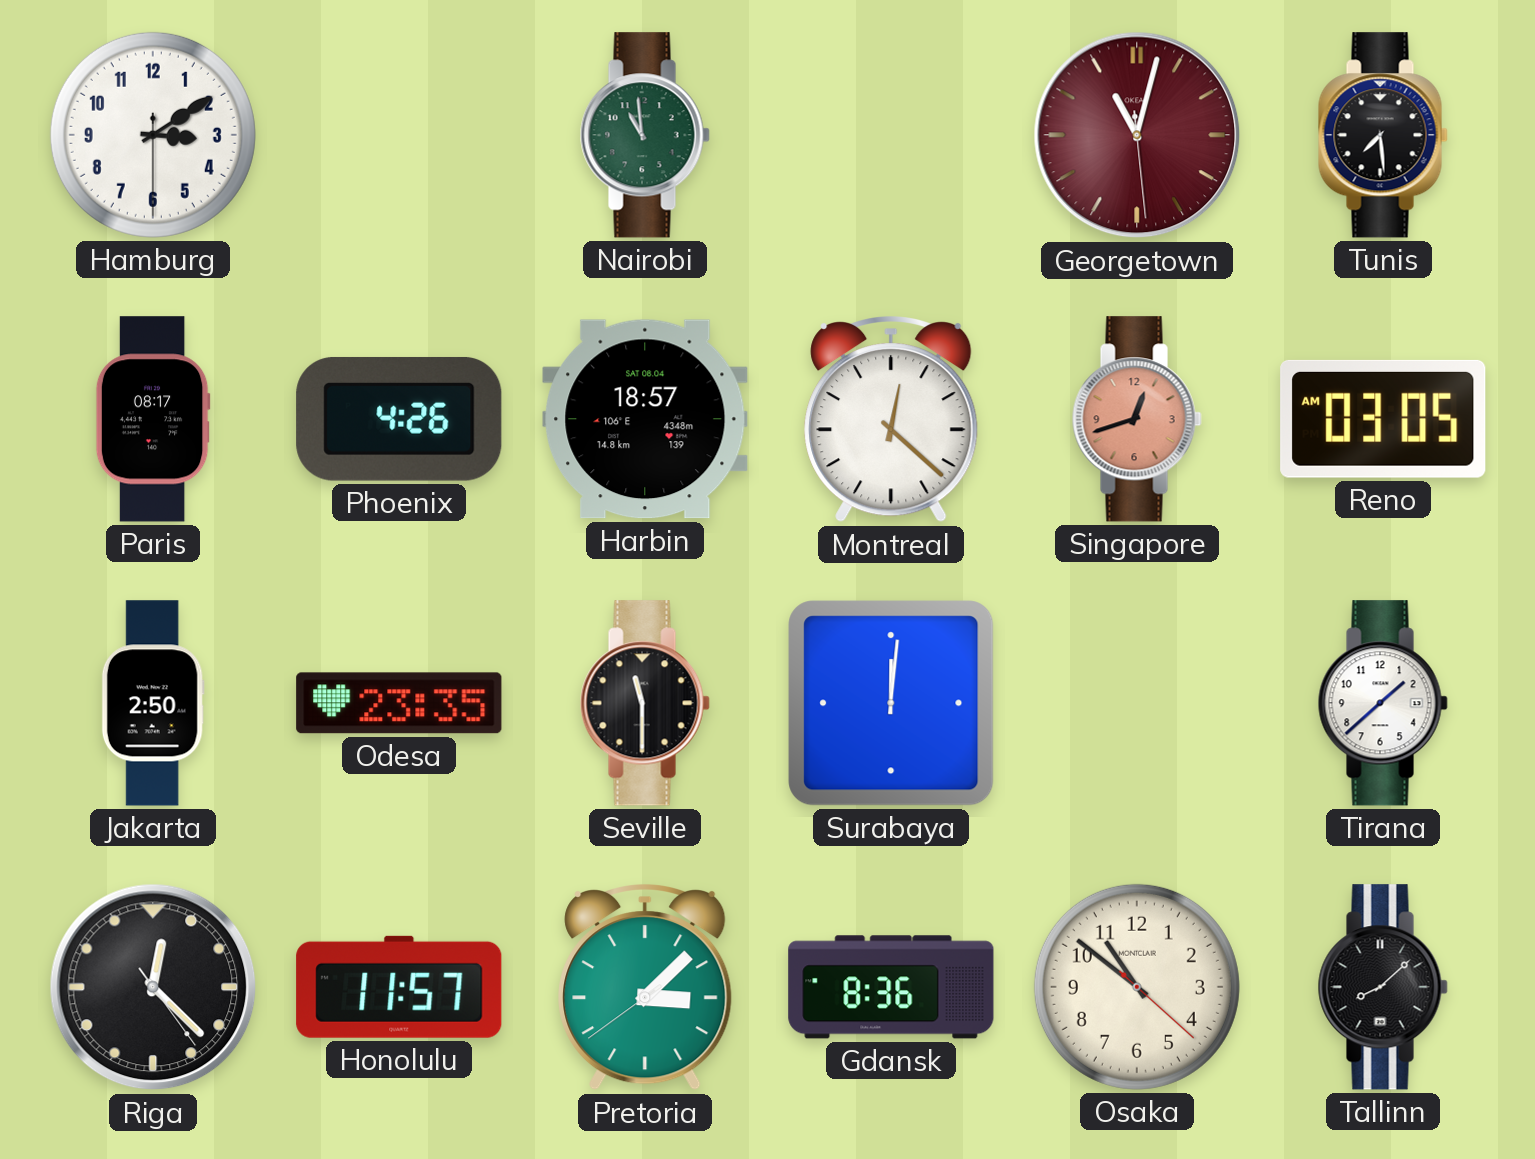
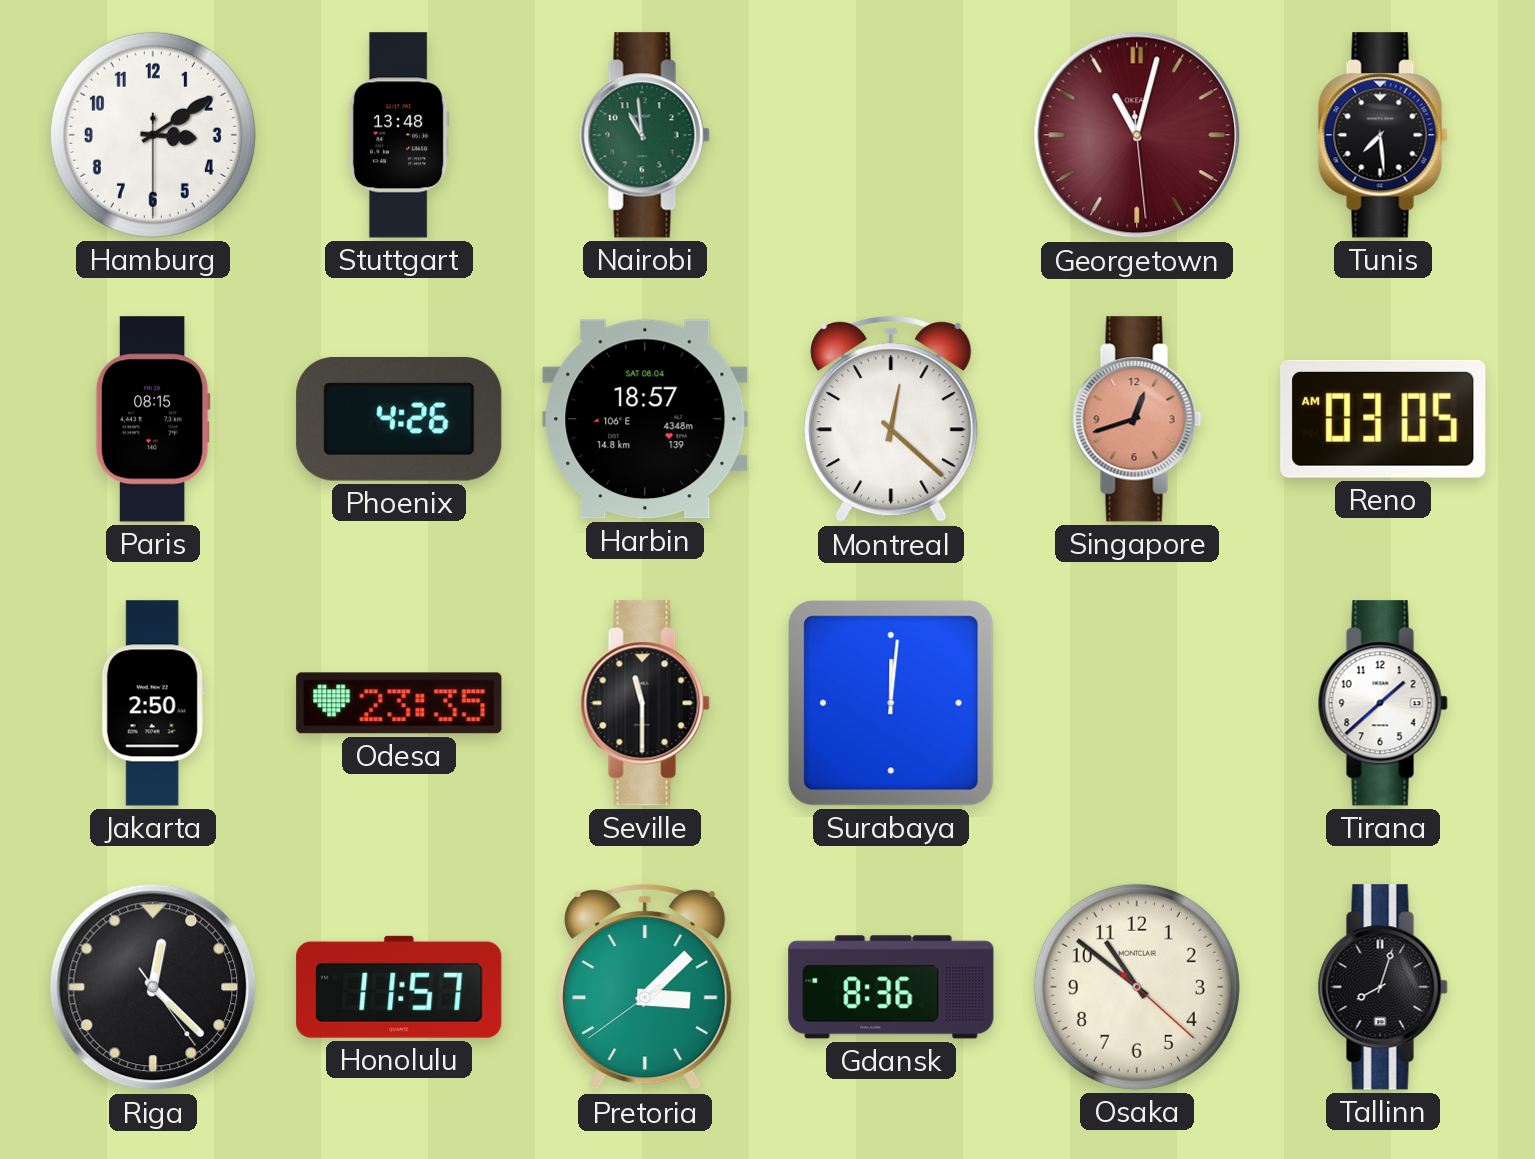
Stuttgart: none -> 13:48
Paris: 08:17 -> 08:15
Tallinn: 8:08 -> 8:03
